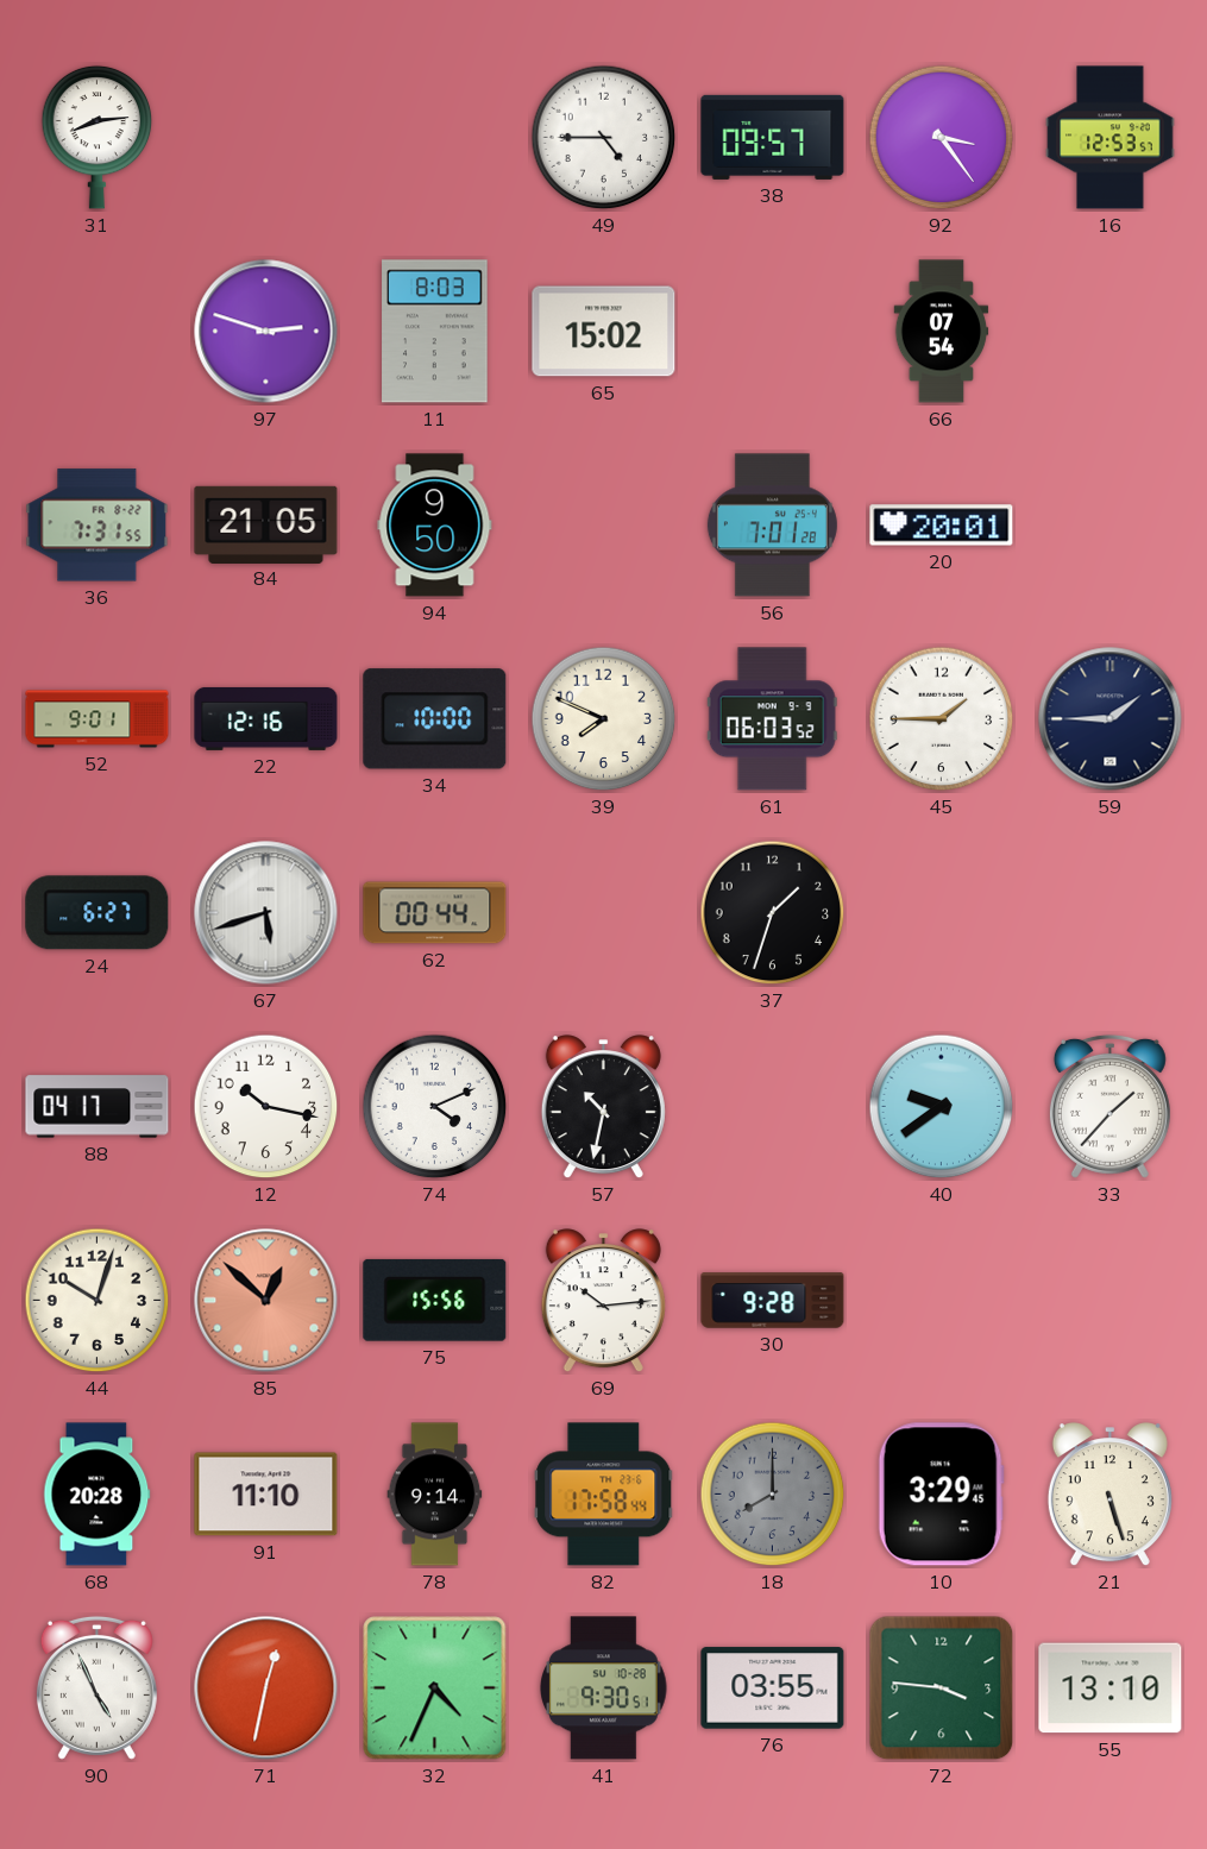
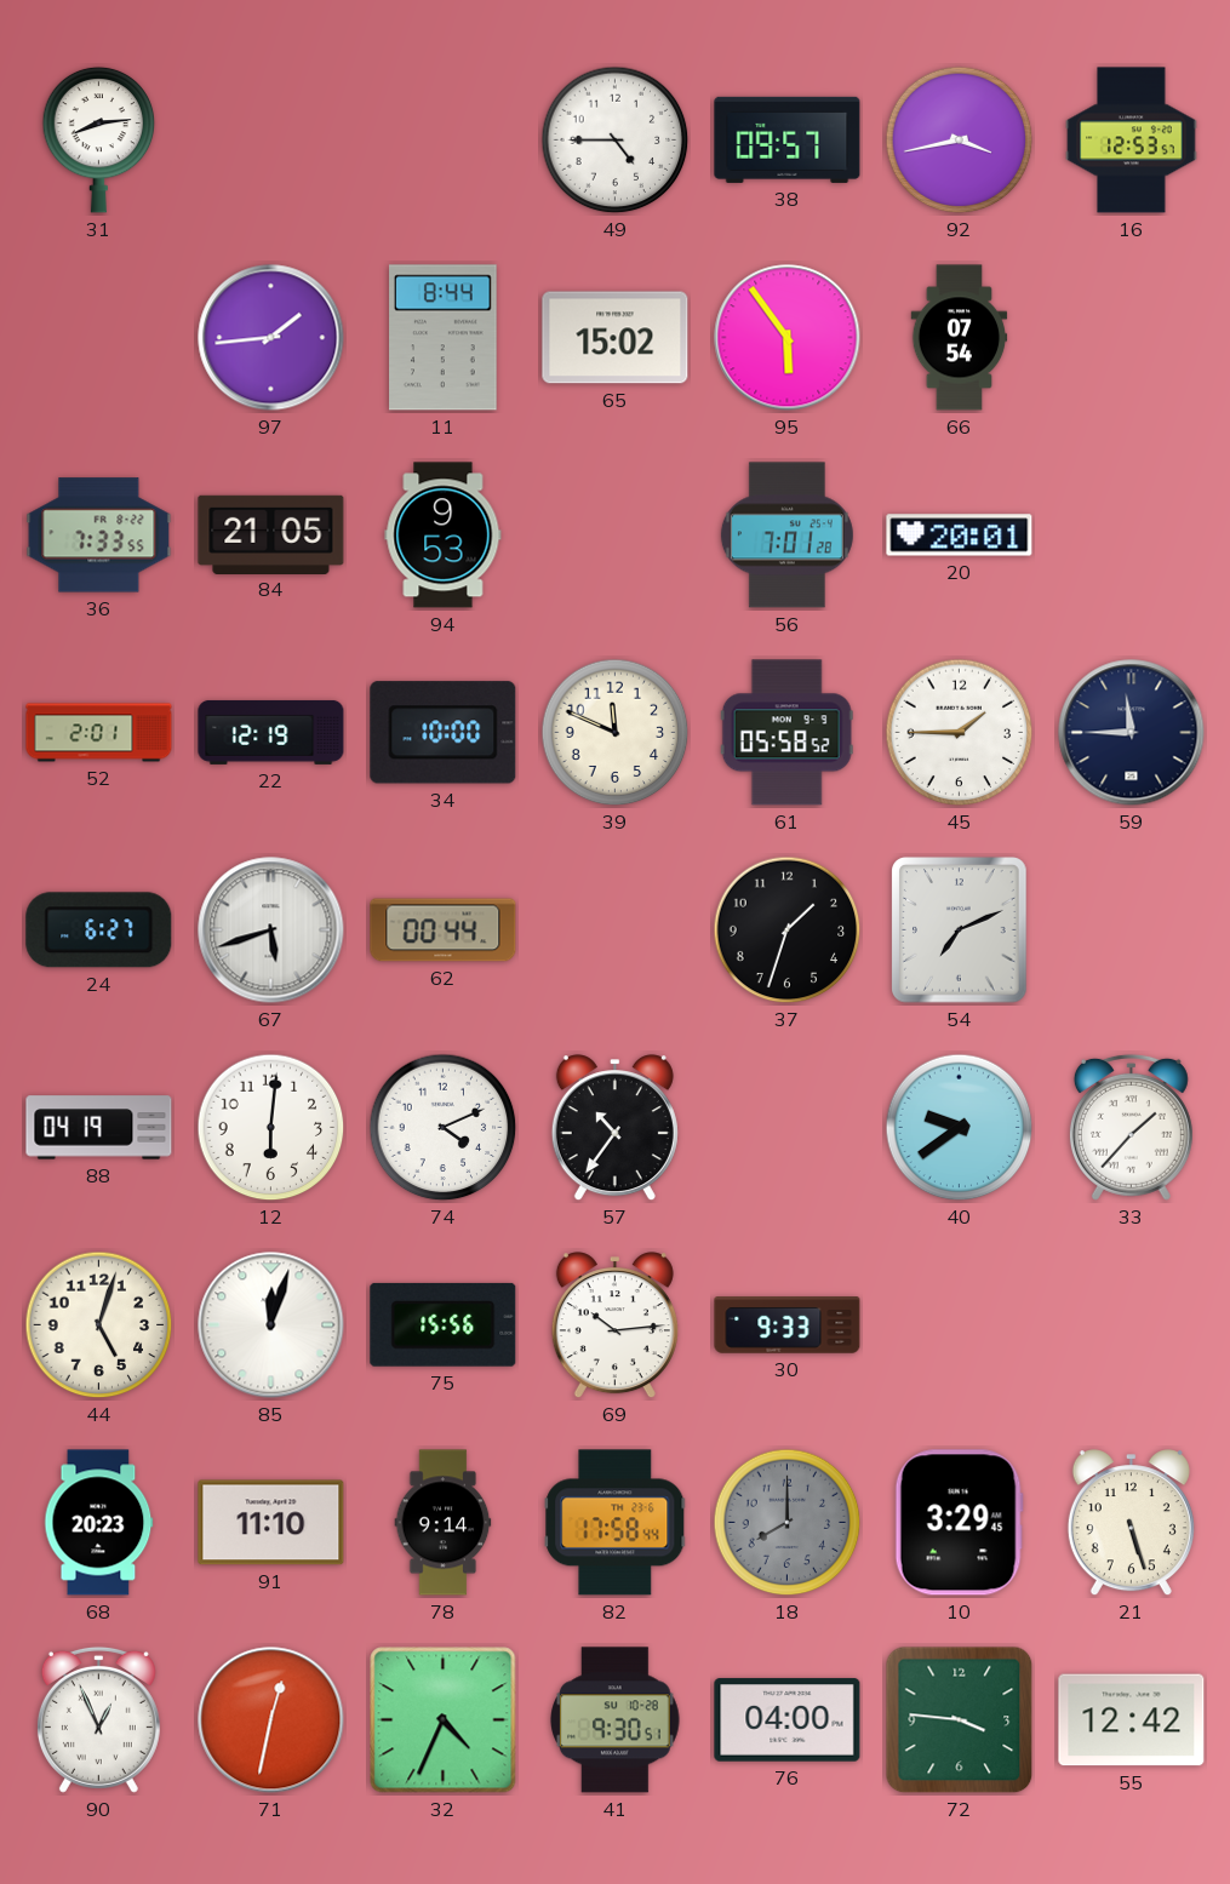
92: 3:24 -> 3:43
97: 2:48 -> 1:44
11: 8:03 -> 8:44
95: none -> 5:54
36: 7:31 -> 7:33
94: 9:50 -> 9:53
52: 9:01 -> 2:01
22: 12:16 -> 12:19
39: 7:49 -> 11:49
61: 06:03 -> 05:58
59: 1:45 -> 11:45
54: none -> 7:11
88: 04:17 -> 04:19
12: 10:17 -> 6:01
57: 10:32 -> 10:36
44: 10:03 -> 5:03
85: 12:52 -> 12:03
85 dial: salmon -> white
30: 9:28 -> 9:33
68: 20:28 -> 20:23
90: 4:56 -> 12:56
76: 03:55 -> 04:00
55: 13:10 -> 12:42
